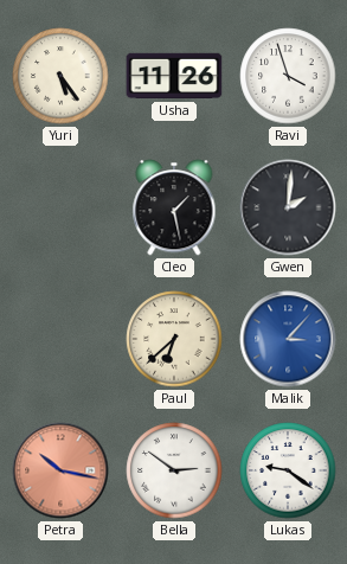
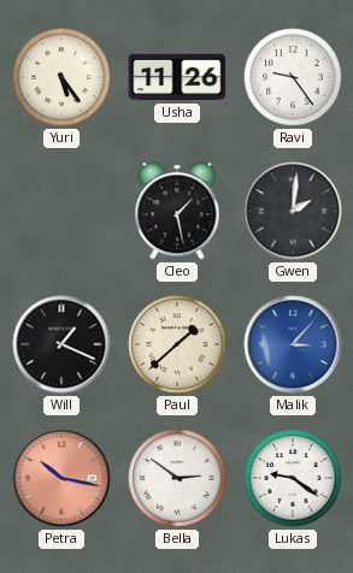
Ravi: 3:57 -> 9:24
Will: none -> 1:19
Paul: 6:38 -> 1:38
